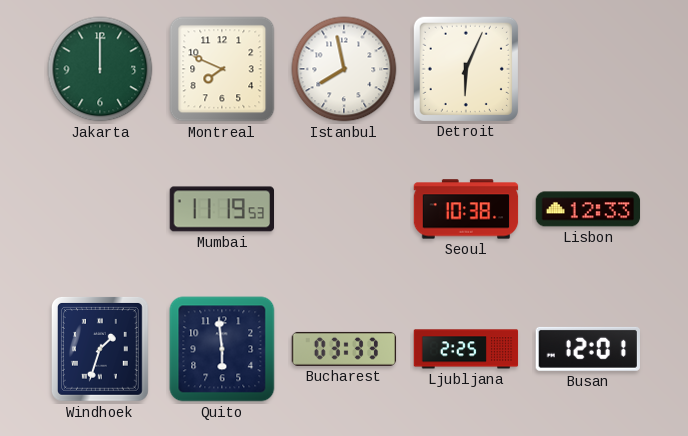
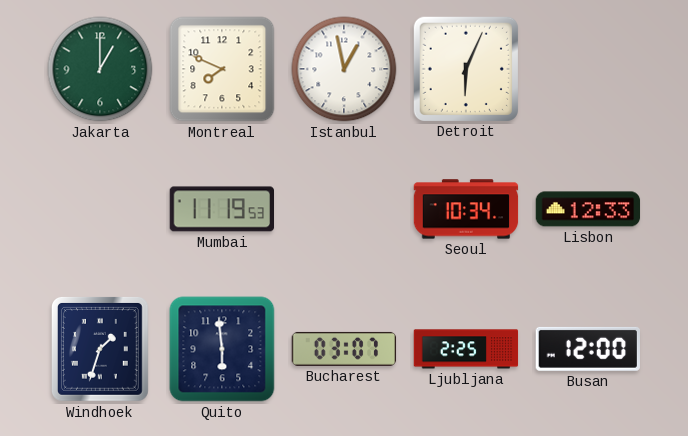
Jakarta: 12:00 -> 1:00
Istanbul: 7:58 -> 12:58
Seoul: 10:38 -> 10:34
Bucharest: 03:33 -> 03:07
Busan: 12:01 -> 12:00
